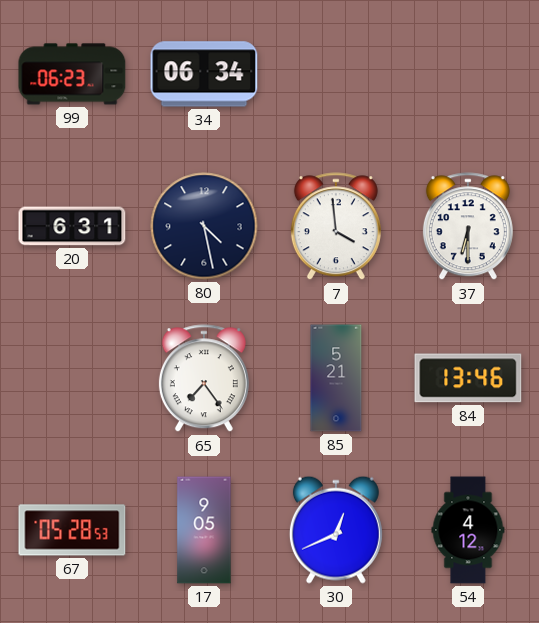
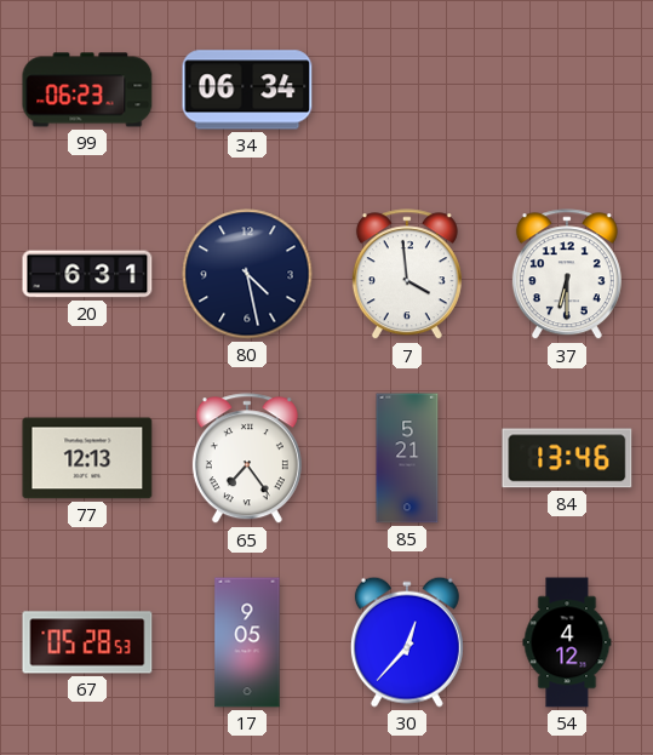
77: none -> 12:13
30: 12:41 -> 12:37
